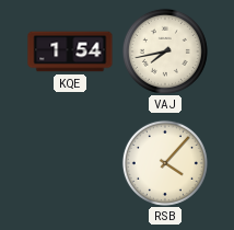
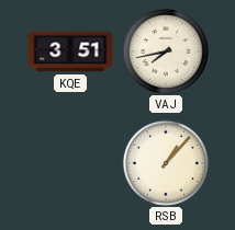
KQE: 1:54 -> 3:51
RSB: 4:07 -> 1:07
